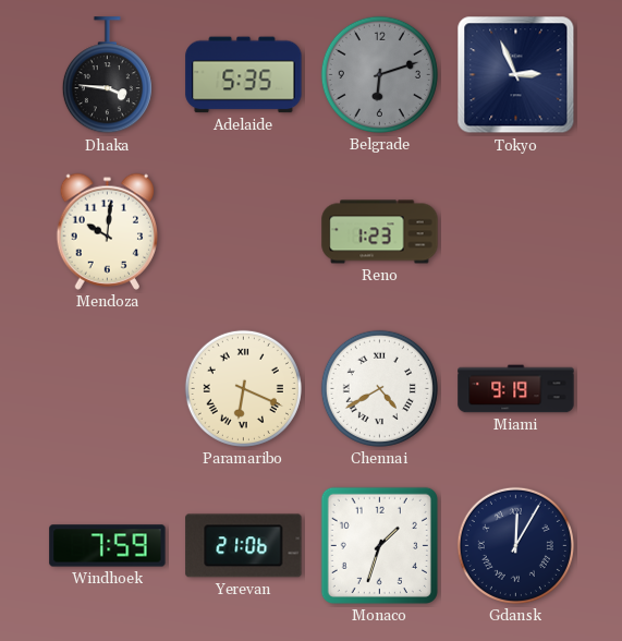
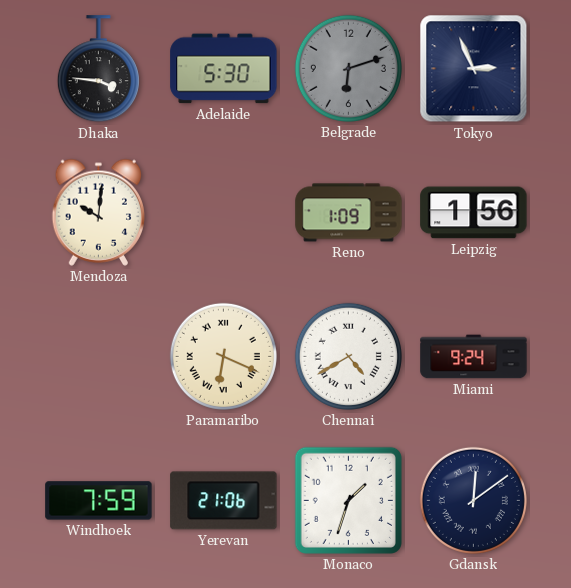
Adelaide: 5:35 -> 5:30
Reno: 1:23 -> 1:09
Leipzig: none -> 1:56
Miami: 9:19 -> 9:24
Gdansk: 12:05 -> 12:09
